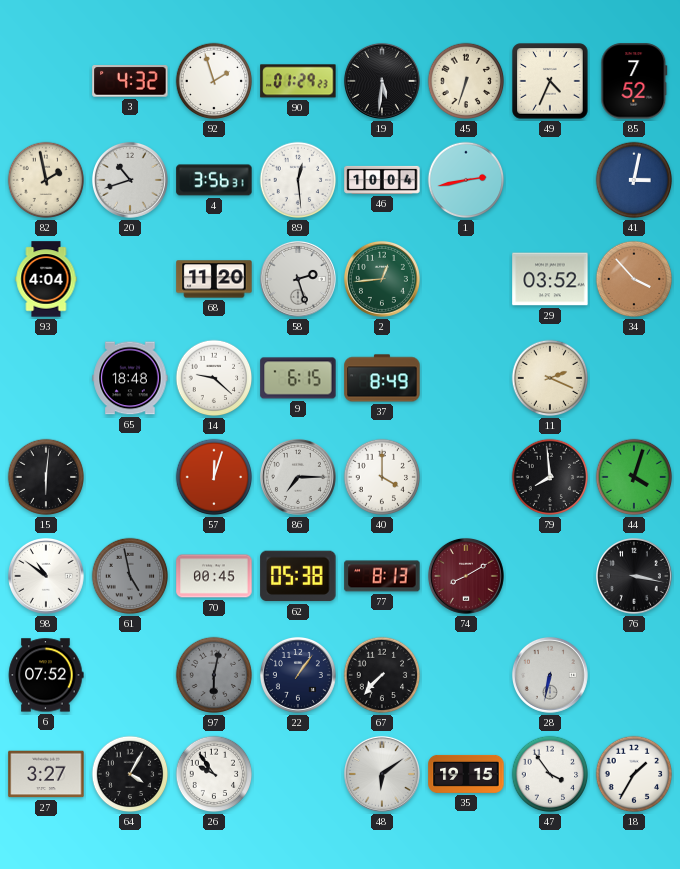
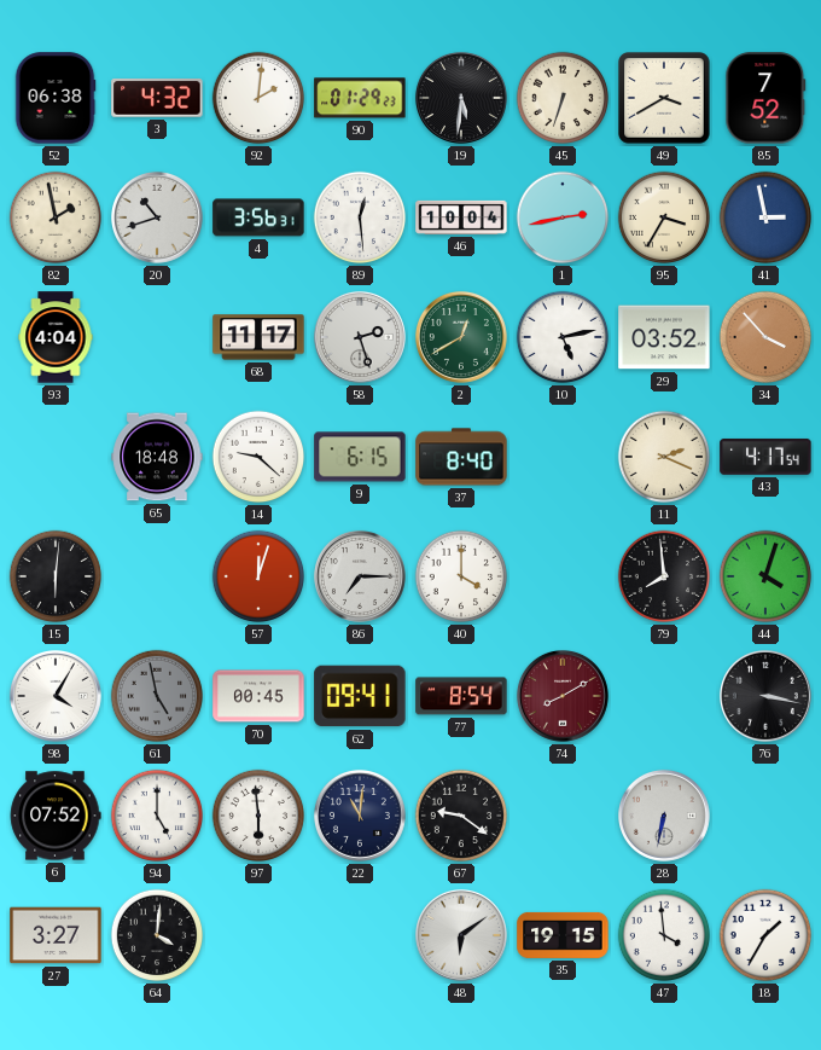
52: none -> 06:38
92: 1:57 -> 2:01
49: 4:34 -> 3:40
95: none -> 3:35
41: 3:02 -> 2:58
68: 11:20 -> 11:17
2: 12:44 -> 12:40
10: none -> 5:13
37: 8:49 -> 8:40
43: none -> 4:17
98: 10:51 -> 4:05
62: 05:38 -> 09:41
77: 8:13 -> 8:54
94: none -> 5:00
97: 6:02 -> 5:59
97 dial: grey -> white
22: 1:06 -> 11:01
67: 7:37 -> 9:21
64: 4:05 -> 4:01
26: 9:54 -> none
47: 3:54 -> 3:59
